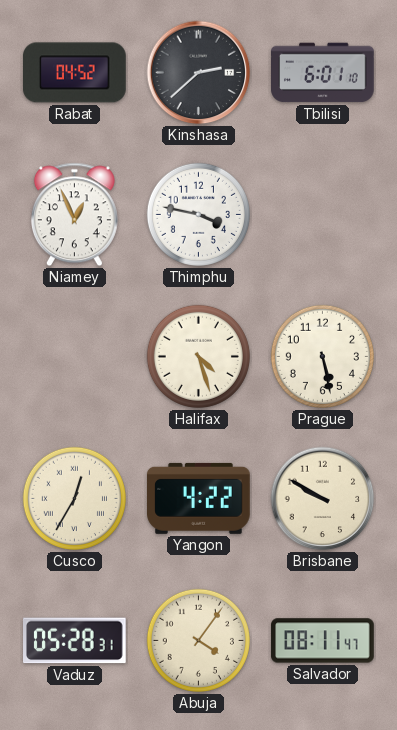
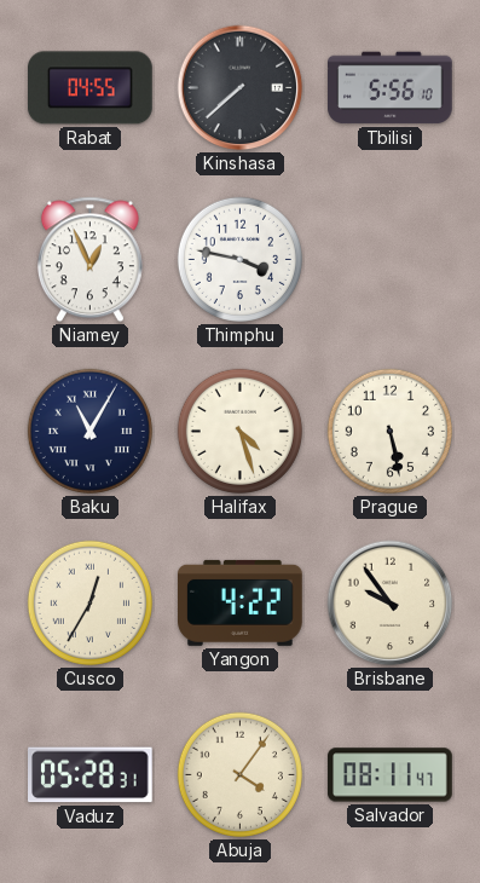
Rabat: 04:52 -> 04:55
Kinshasa: 2:38 -> 7:38
Tbilisi: 6:01 -> 5:56
Baku: none -> 11:05
Brisbane: 9:50 -> 9:54
